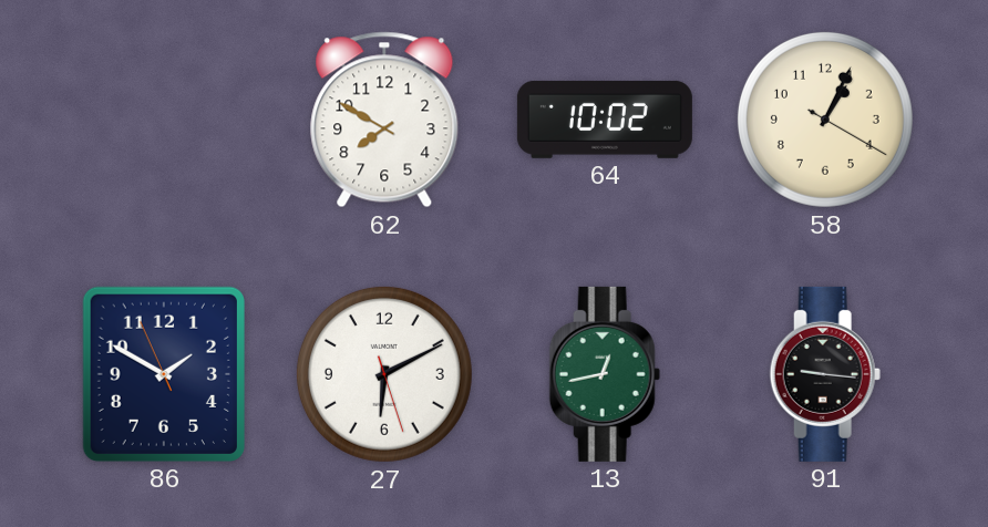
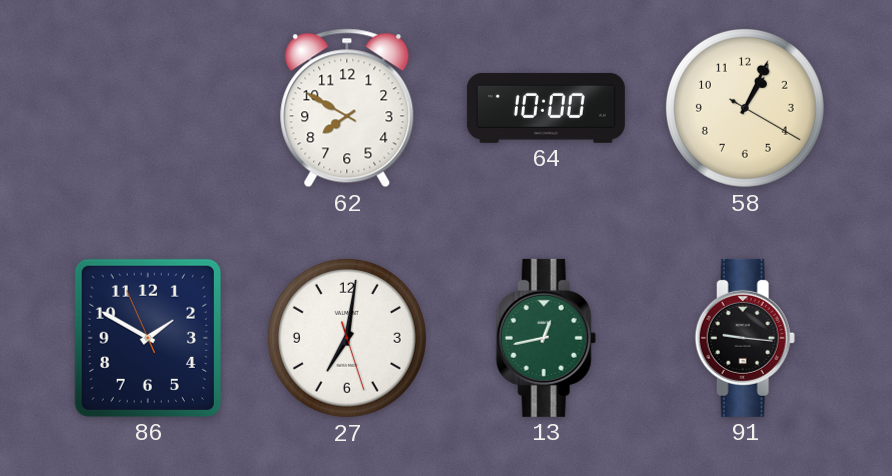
64: 10:02 -> 10:00
27: 6:10 -> 7:01
